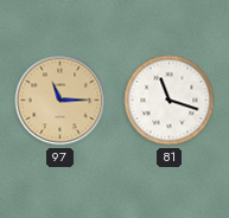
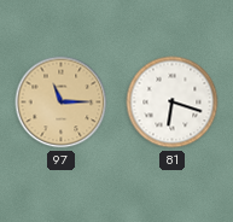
81: 11:18 -> 6:18
